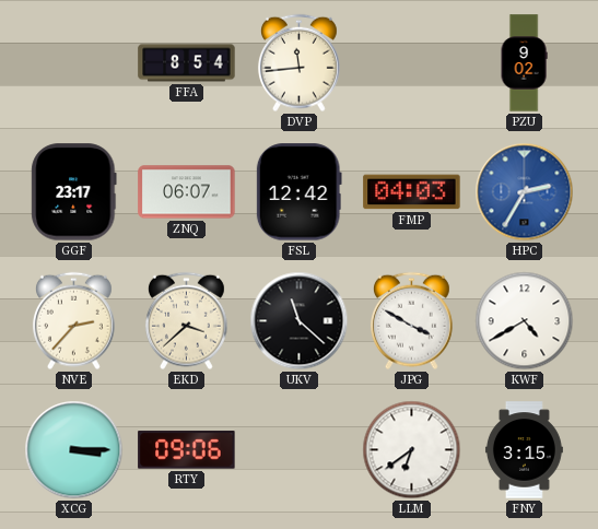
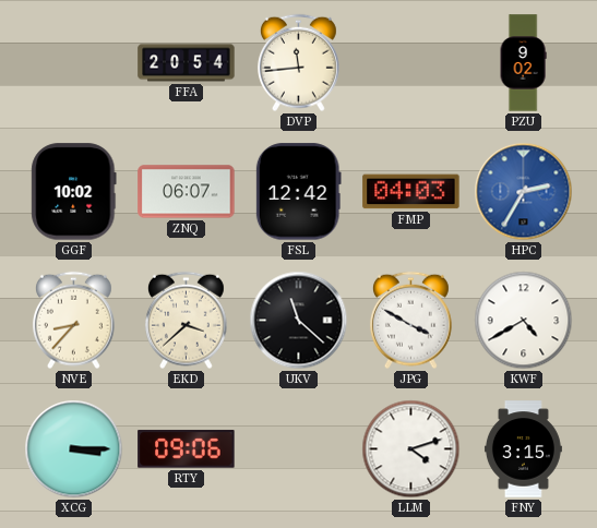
FFA: 8:54 -> 20:54
GGF: 23:17 -> 10:02
NVE: 2:37 -> 8:37
LLM: 6:39 -> 4:12
